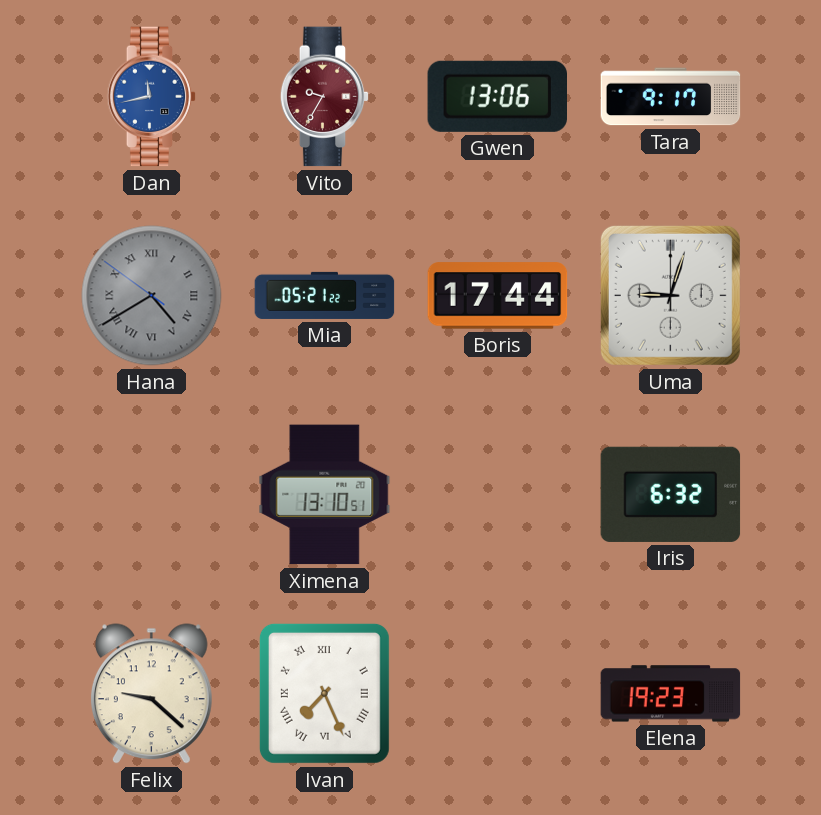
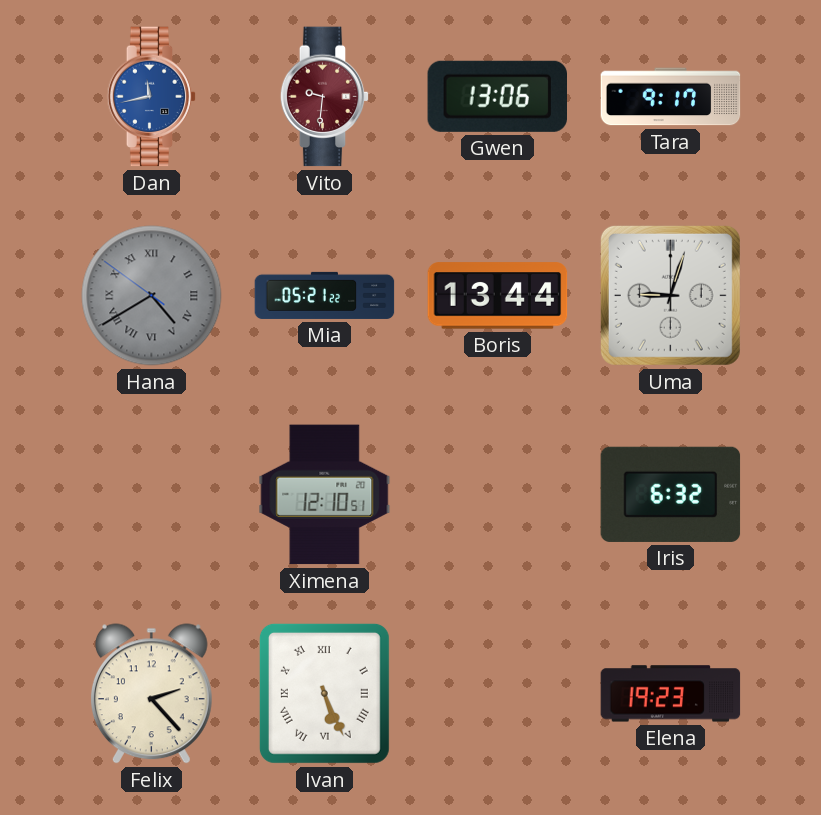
Vito: 9:35 -> 9:31
Boris: 17:44 -> 13:44
Ximena: 13:10 -> 12:10
Felix: 9:22 -> 2:23
Ivan: 7:26 -> 5:26
